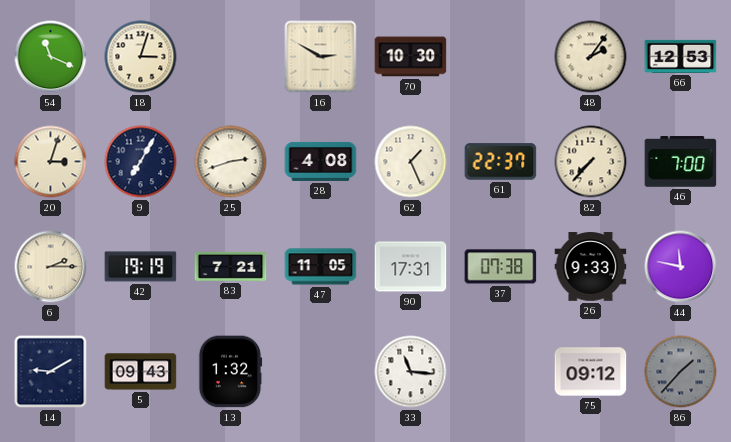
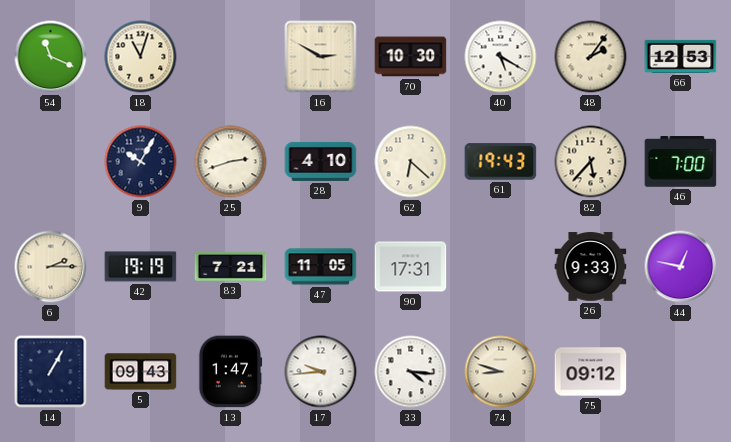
18: 3:03 -> 11:03
40: none -> 5:20
20: 3:03 -> none
9: 7:05 -> 10:05
28: 4:08 -> 4:10
62: 1:26 -> 6:22
61: 22:37 -> 19:43
82: 7:37 -> 5:37
37: 07:38 -> none
44: 11:47 -> 12:47
14: 9:10 -> 1:05
13: 1:32 -> 1:47
17: none -> 9:44
33: 11:16 -> 4:16
74: none -> 8:48
86: 1:37 -> none
